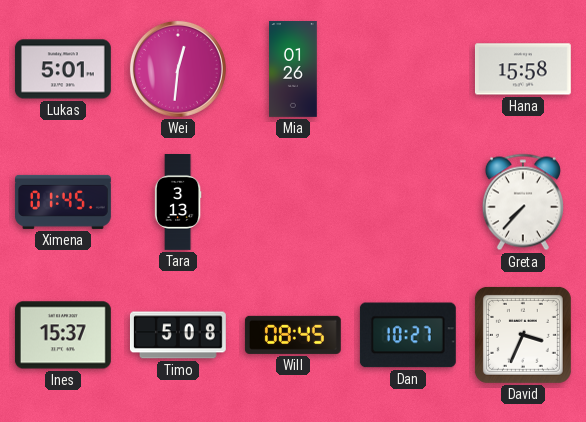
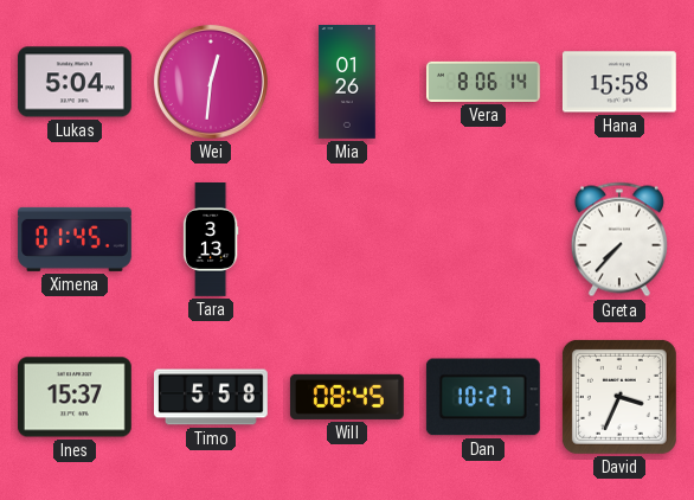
Lukas: 5:01 -> 5:04
Vera: none -> 8:06
Timo: 5:08 -> 5:58
